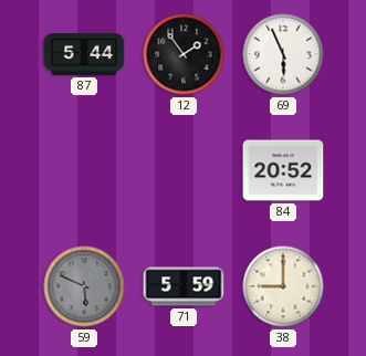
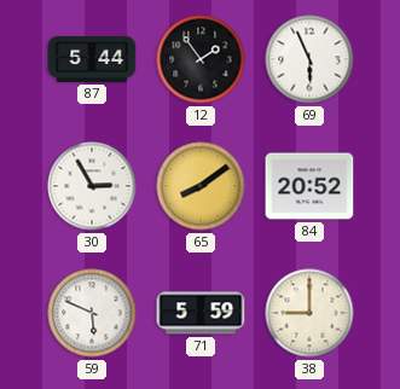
30: none -> 2:55
65: none -> 8:09
59 dial: grey -> white
